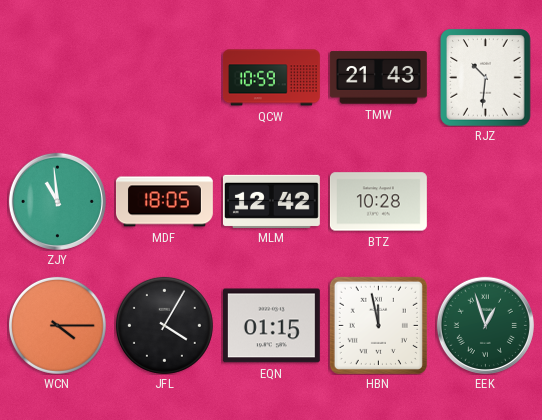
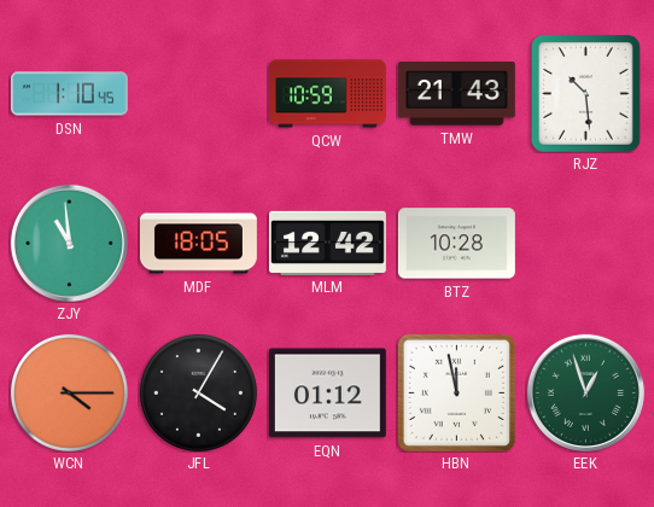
DSN: none -> 1:10
RJZ: 10:31 -> 10:29
EQN: 01:15 -> 01:12
